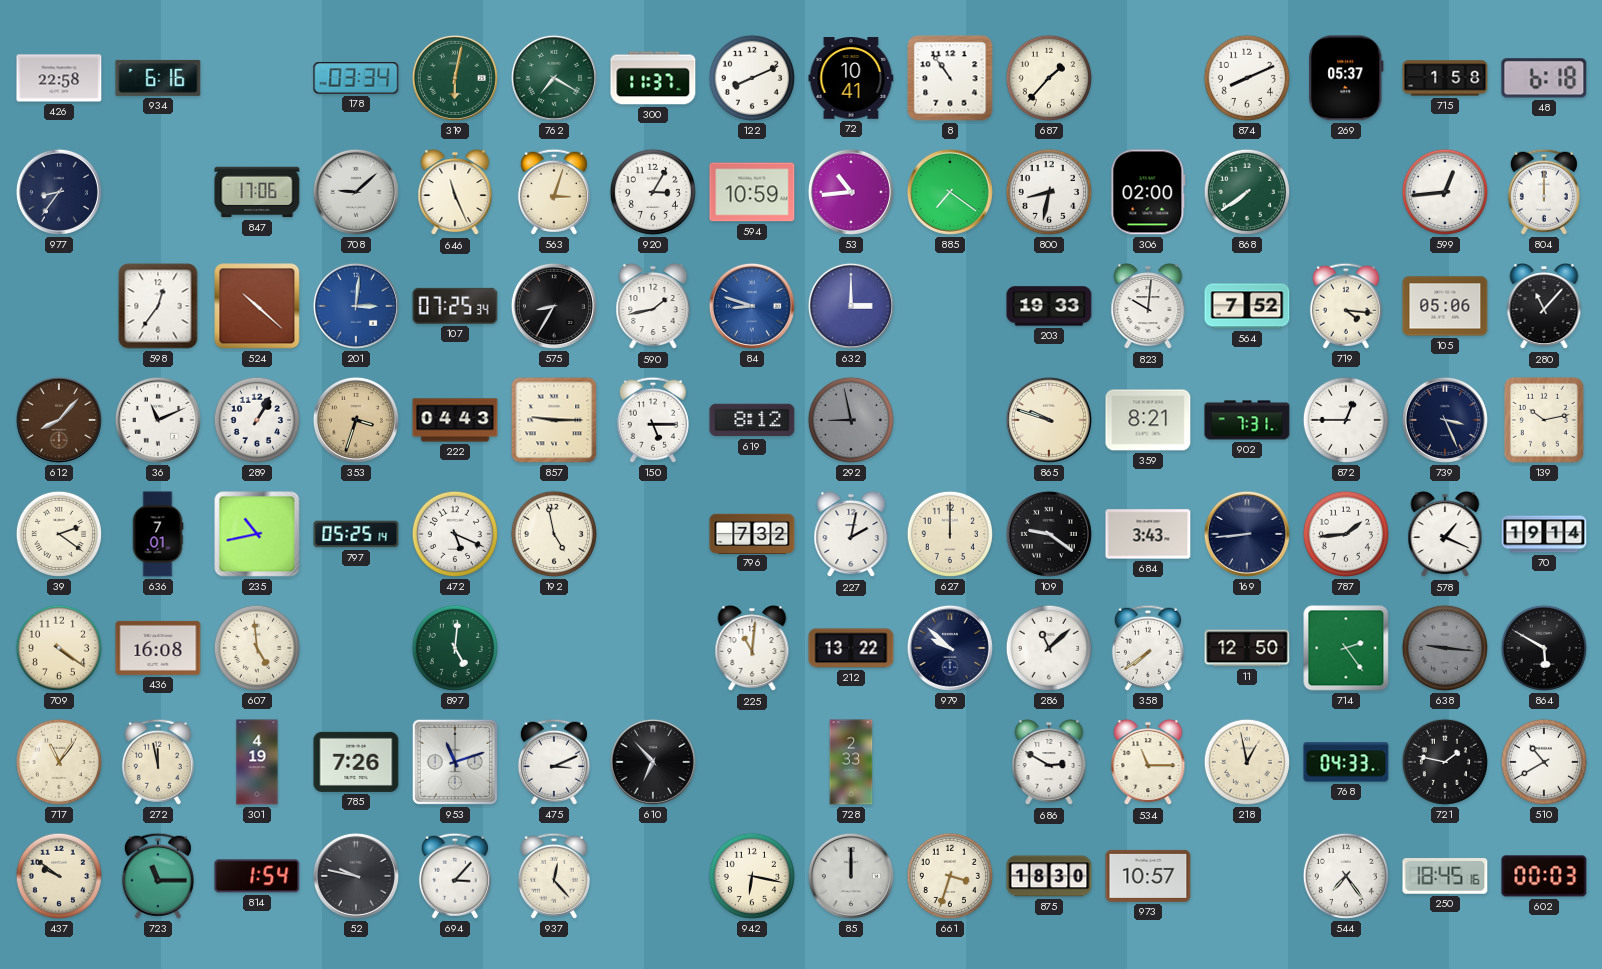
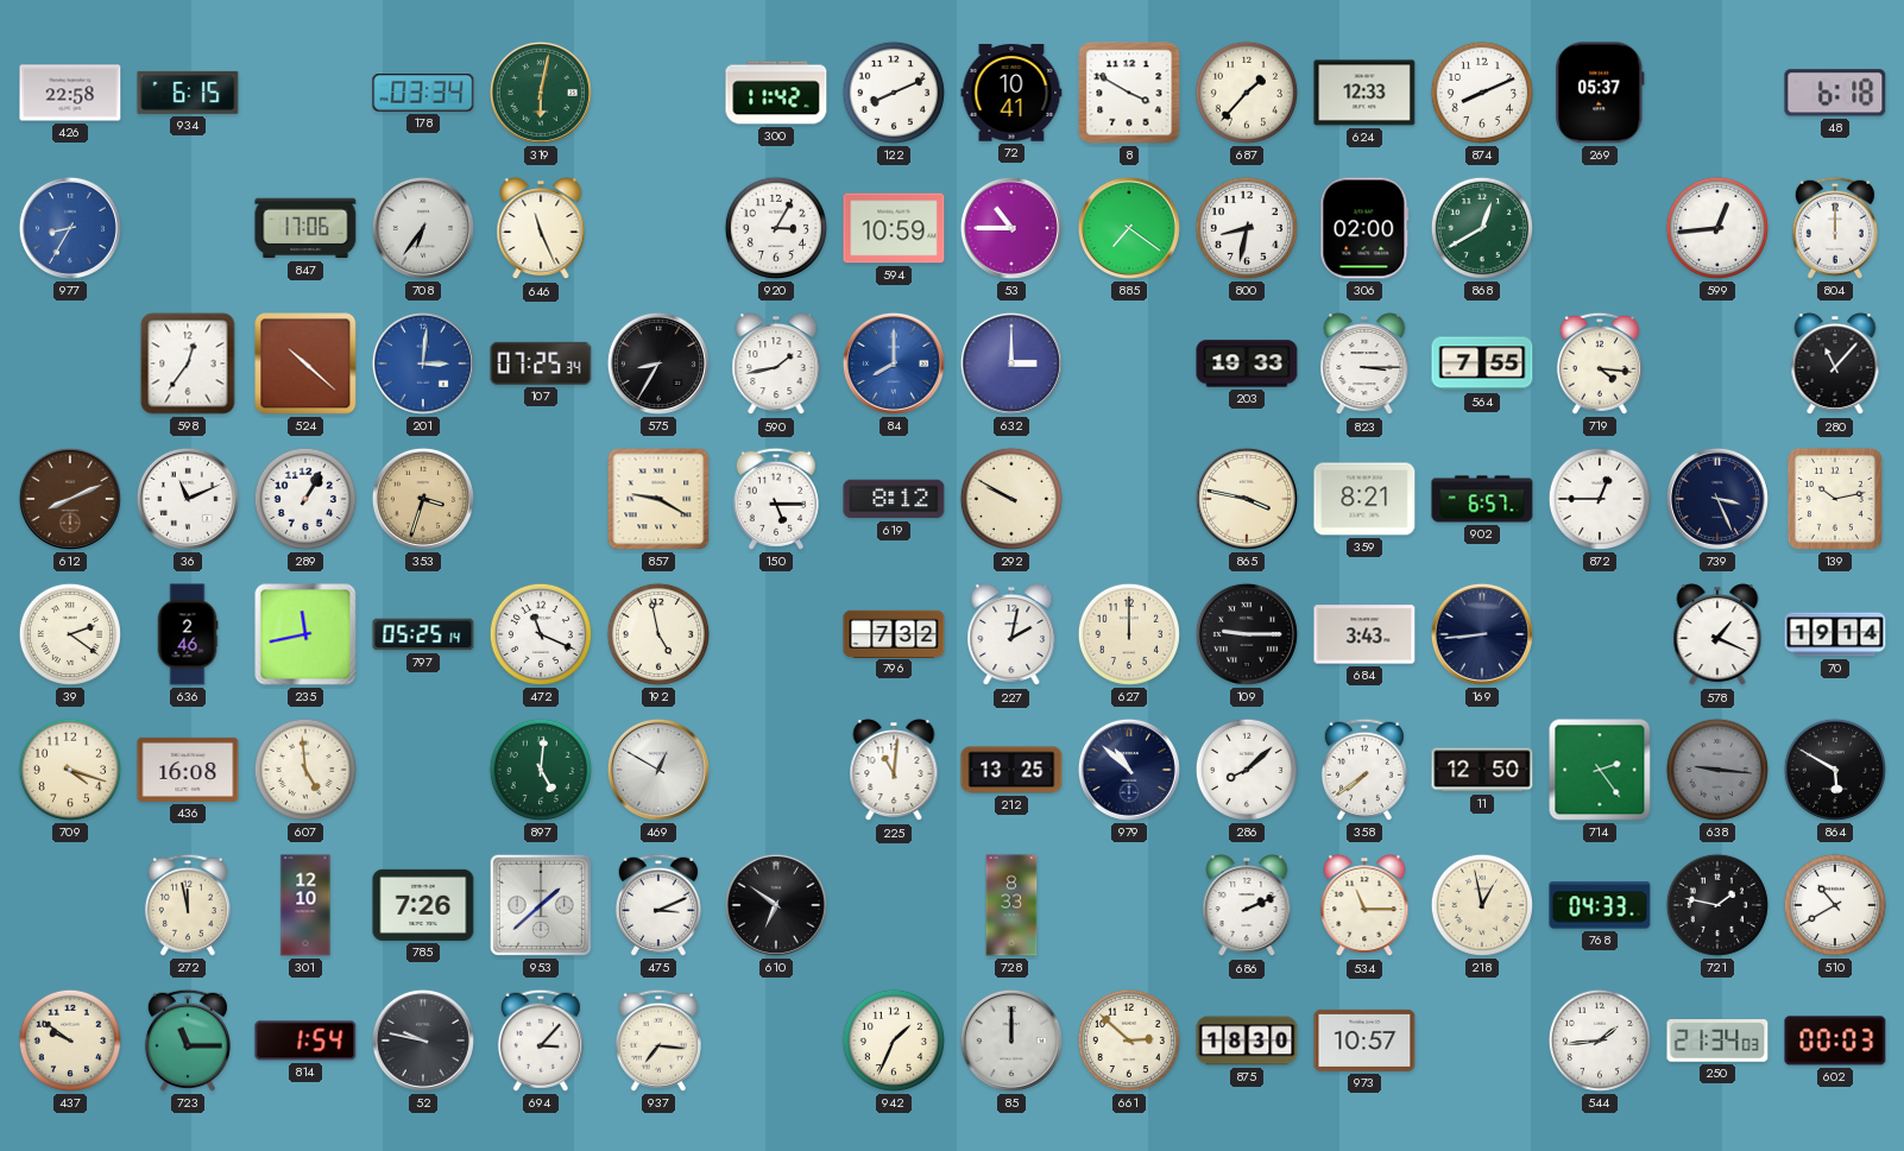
934: 6:16 -> 6:15
762: 7:20 -> none
300: 11:37 -> 11:42
8: 10:54 -> 3:50
624: none -> 12:33
715: 1:58 -> none
977: 8:36 -> 8:35
977 dial: navy -> blue
708: 9:08 -> 6:36
563: 3:03 -> none
53: 10:44 -> 10:45
868: 7:39 -> 12:40
84: 8:48 -> 8:00
823: 10:01 -> 3:15
564: 7:52 -> 7:55
105: 05:06 -> none
612: 8:07 -> 8:11
222: 04:43 -> none
857: 9:15 -> 9:20
292: 8:58 -> 9:50
292 dial: grey -> cream
865: 9:48 -> 3:47
902: 7:31 -> 6:57
636: 7:01 -> 2:46
235: 10:43 -> 11:43
472: 5:19 -> 11:19
109: 9:21 -> 9:15
787: 1:44 -> none
709: 4:21 -> 4:18
469: none -> 12:50
212: 13:22 -> 13:25
979: 9:52 -> 10:52
286: 11:08 -> 8:08
717: 11:06 -> none
301: 4:19 -> 12:10
953: 11:12 -> 1:38
610: 6:53 -> 6:51
728: 2:33 -> 8:33
686: 2:50 -> 2:11
937: 12:23 -> 7:16
942: 6:17 -> 1:34
661: 3:33 -> 2:52
544: 7:24 -> 1:44
250: 18:45 -> 21:34
